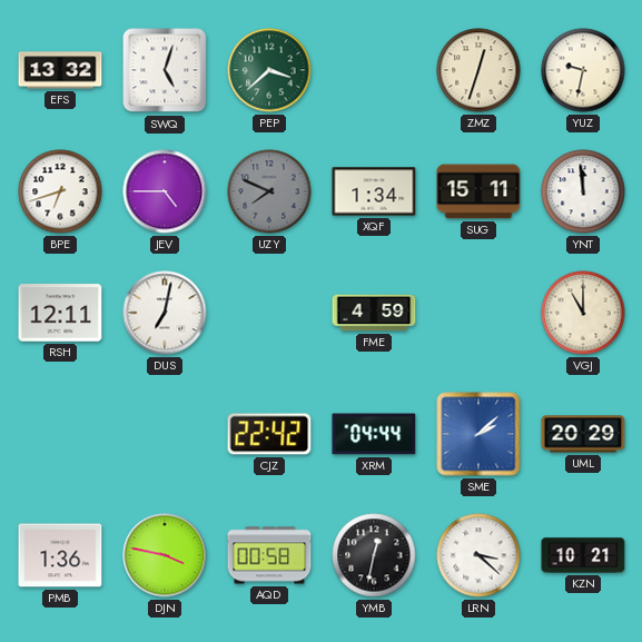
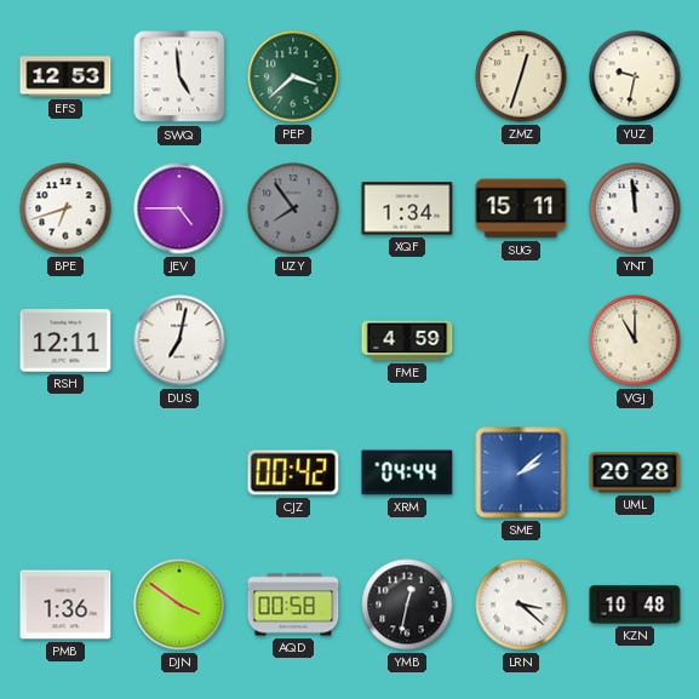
EFS: 13:32 -> 12:53
SWQ: 5:03 -> 4:59
UZY: 7:49 -> 7:54
CJZ: 22:42 -> 00:42
UML: 20:29 -> 20:28
DJN: 3:47 -> 3:51
KZN: 10:21 -> 10:48
